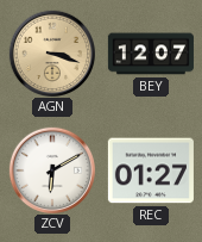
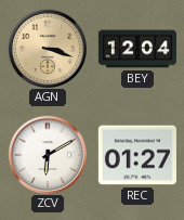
BEY: 12:07 -> 12:04
